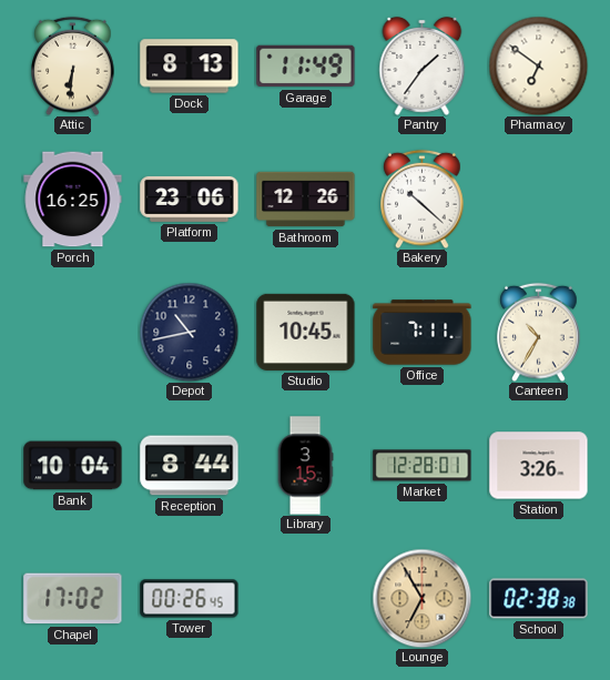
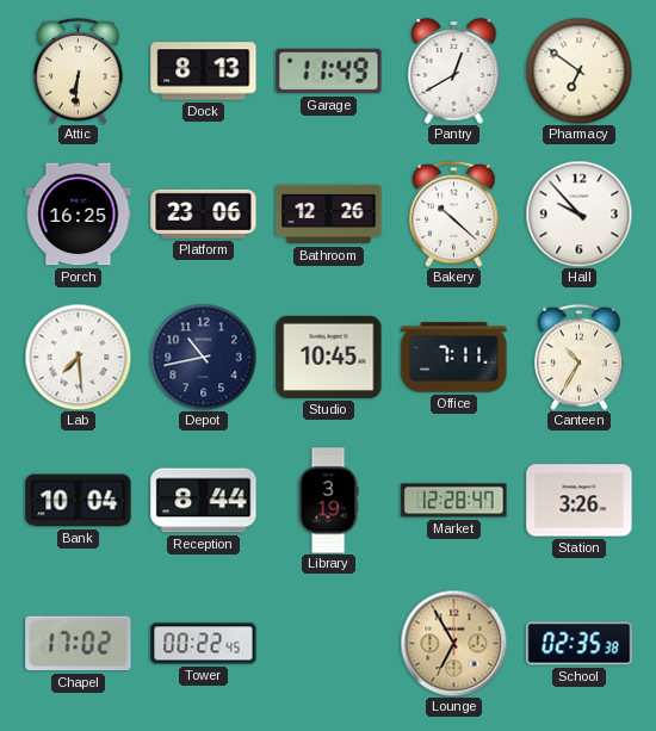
Pantry: 1:36 -> 12:40
Hall: none -> 9:53
Lab: none -> 7:29
Library: 3:15 -> 3:19
Market: 12:28:01 -> 12:28:47
Tower: 00:26 -> 00:22
School: 02:38 -> 02:35
